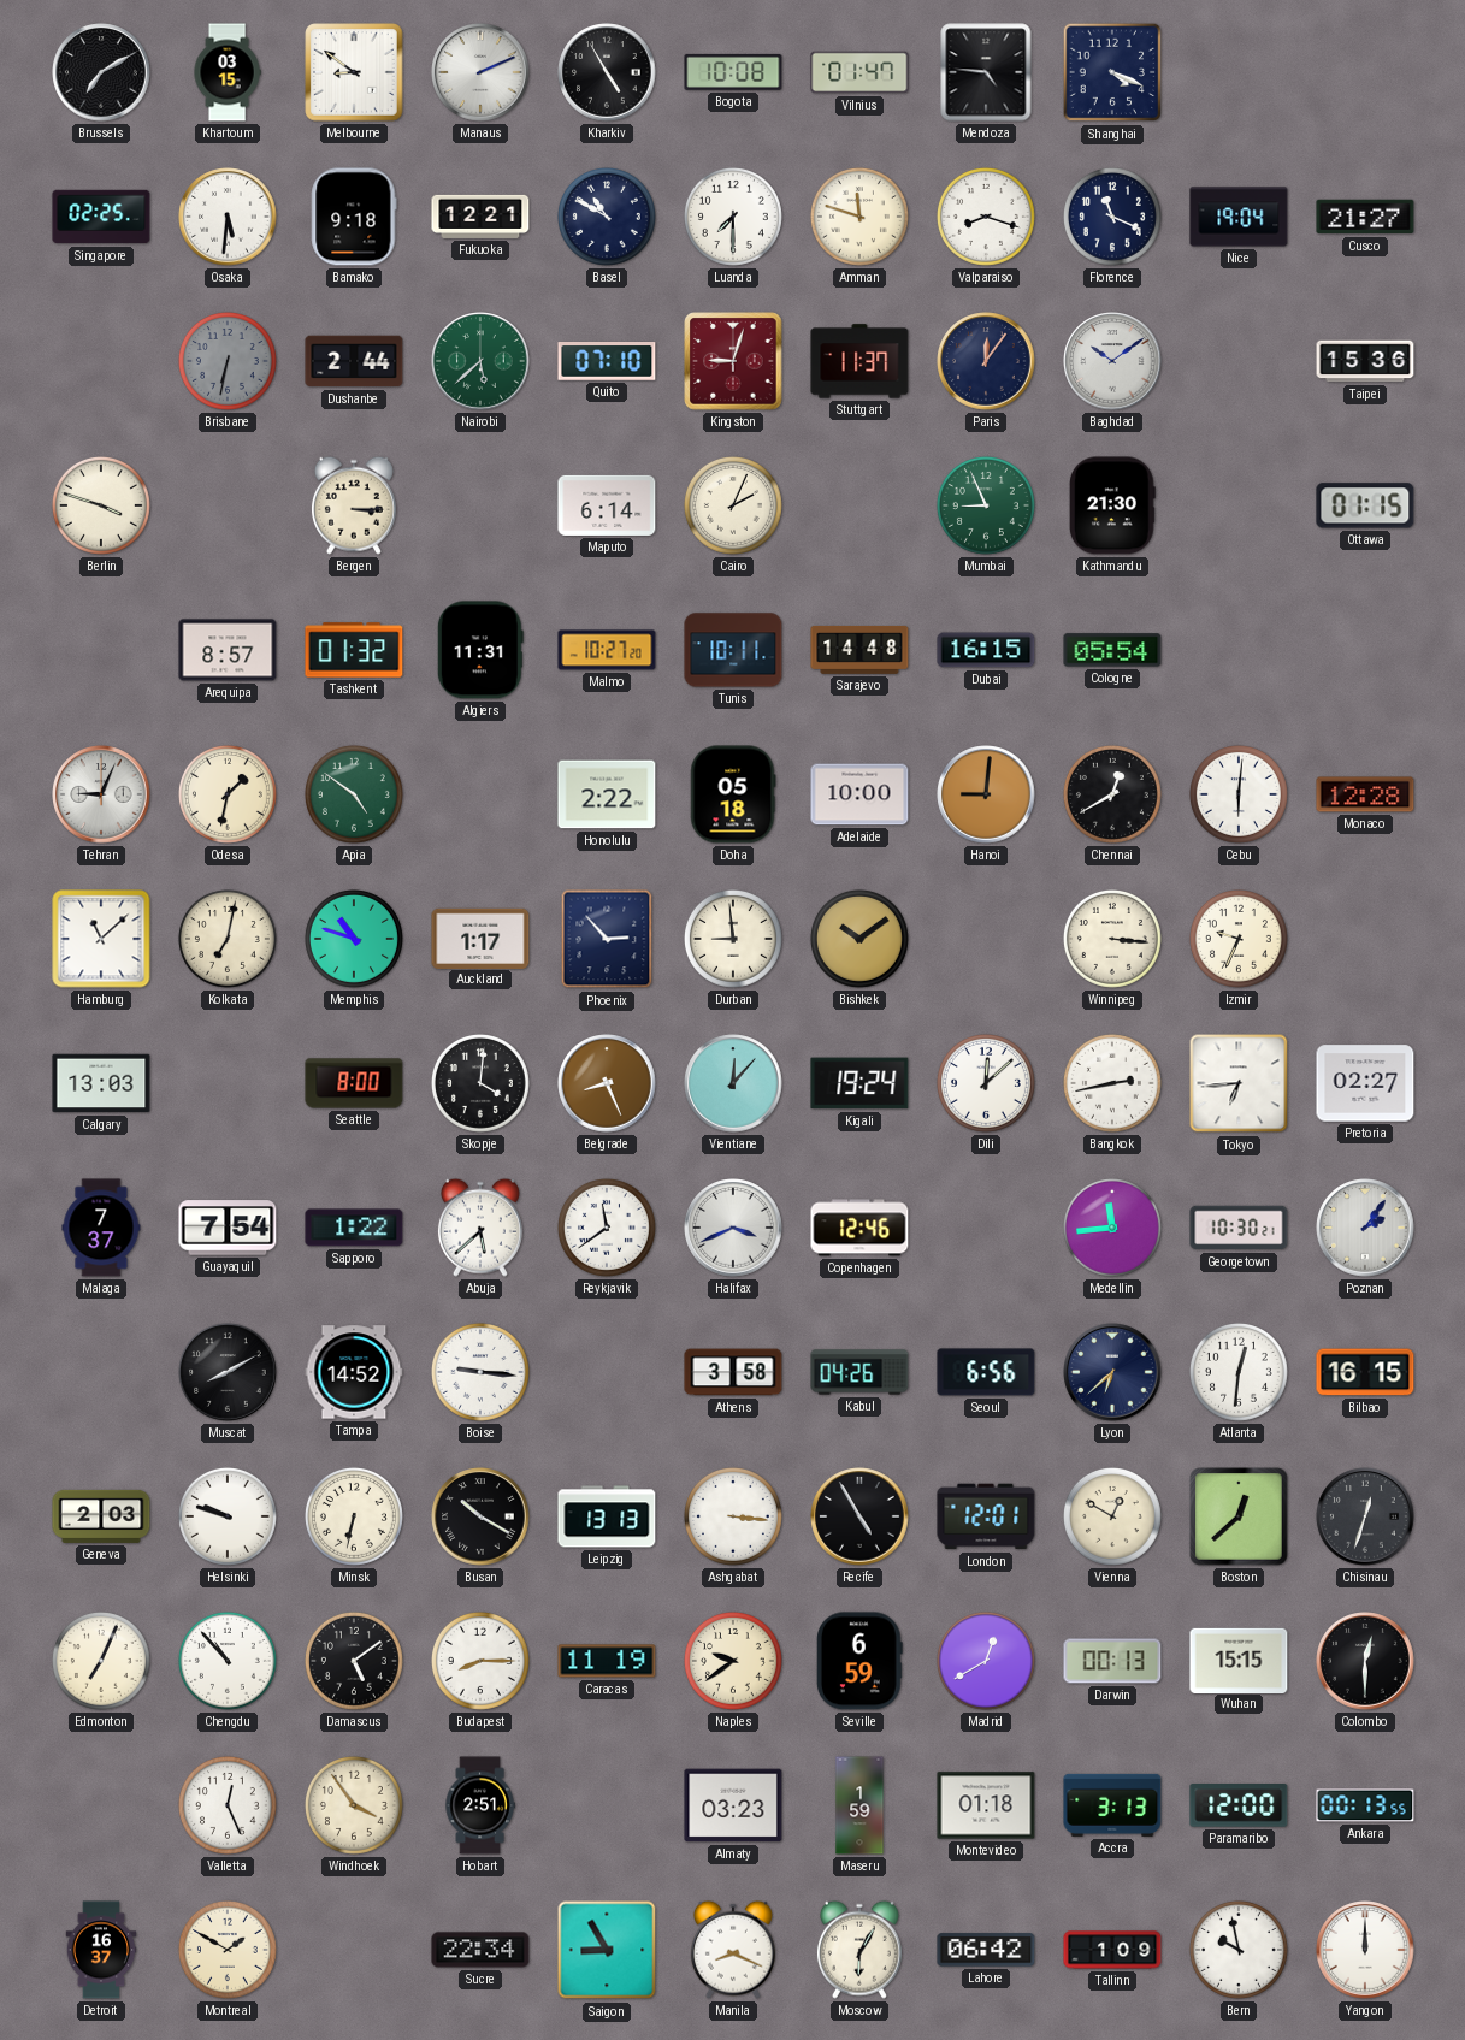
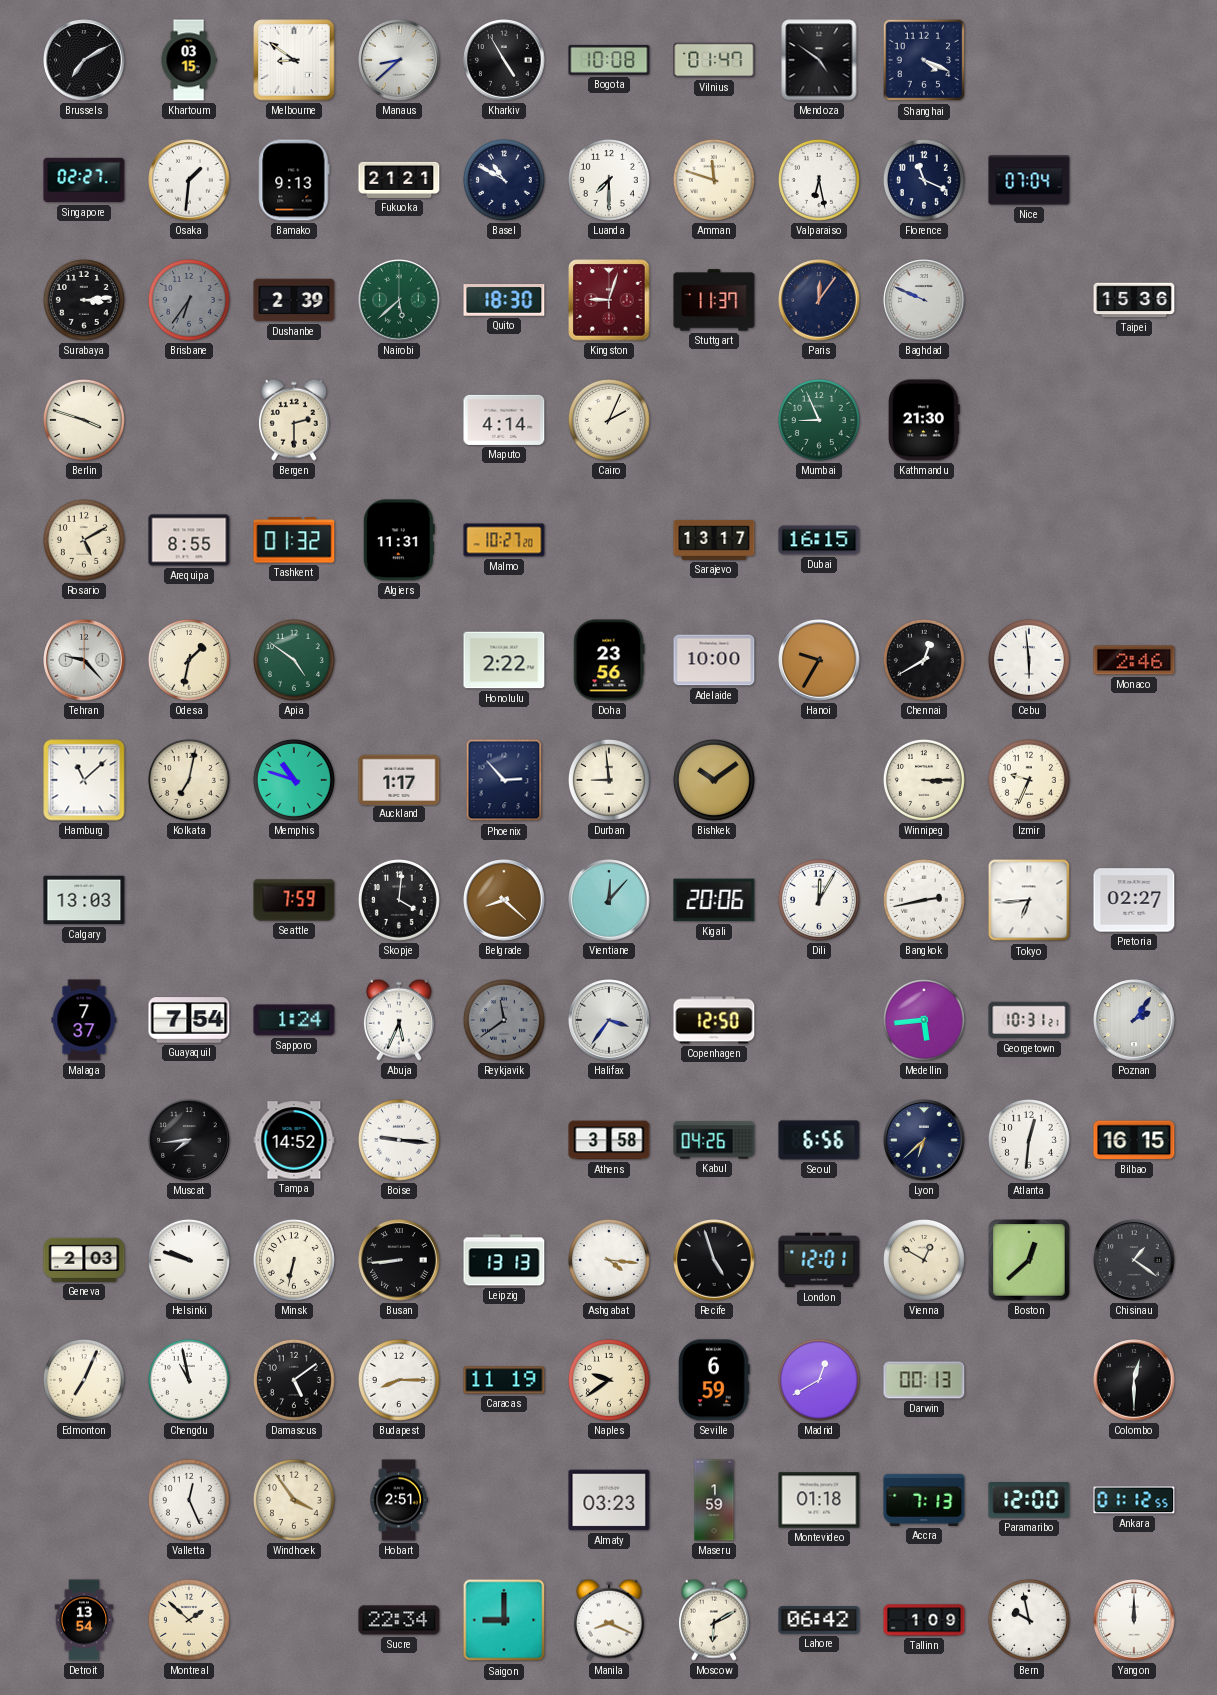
Manaus: 2:11 -> 8:38
Mendoza: 4:46 -> 4:51
Singapore: 02:25 -> 02:27
Osaka: 5:31 -> 1:31
Bamako: 9:18 -> 9:13
Fukuoka: 12:21 -> 21:21
Valparaiso: 8:18 -> 6:28
Nice: 19:04 -> 07:04
Cusco: 21:27 -> none
Surabaya: none -> 3:14
Brisbane: 6:32 -> 6:36
Dushanbe: 2:44 -> 2:39
Quito: 07:10 -> 18:30
Baghdad: 10:09 -> 9:49
Bergen: 3:15 -> 2:30
Maputo: 6:14 -> 4:14
Ottawa: 01:15 -> none
Rosario: none -> 5:10
Arequipa: 8:57 -> 8:55
Tunis: 10:11 -> none
Sarajevo: 14:48 -> 13:17
Cologne: 05:54 -> none
Tehran: 9:04 -> 9:23
Doha: 05:18 -> 23:56
Hanoi: 9:01 -> 9:35
Cebu: 6:01 -> 5:59
Monaco: 12:28 -> 2:46
Winnipeg: 3:16 -> 3:15
Seattle: 8:00 -> 7:59
Belgrade: 8:26 -> 8:22
Kigali: 19:24 -> 20:06
Dili: 12:08 -> 12:05
Sapporo: 1:22 -> 1:24
Abuja: 5:38 -> 5:34
Reykjavik dial: white -> grey
Halifax: 3:41 -> 3:36
Copenhagen: 12:46 -> 12:50
Medellin: 11:44 -> 5:44
Georgetown: 10:30 -> 10:31
Muscat: 8:10 -> 7:44
Busan: 10:20 -> 8:44
Ashgabat: 3:16 -> 4:16
Recife: 4:55 -> 4:57
Chisinau: 12:33 -> 1:21
Chengdu: 10:53 -> 10:58
Wuhan: 15:15 -> none
Accra: 3:13 -> 7:13
Ankara: 00:13 -> 01:12
Detroit: 16:37 -> 13:54
Montreal: 1:50 -> 1:52
Saigon: 8:55 -> 9:00
Moscow: 6:05 -> 6:10
